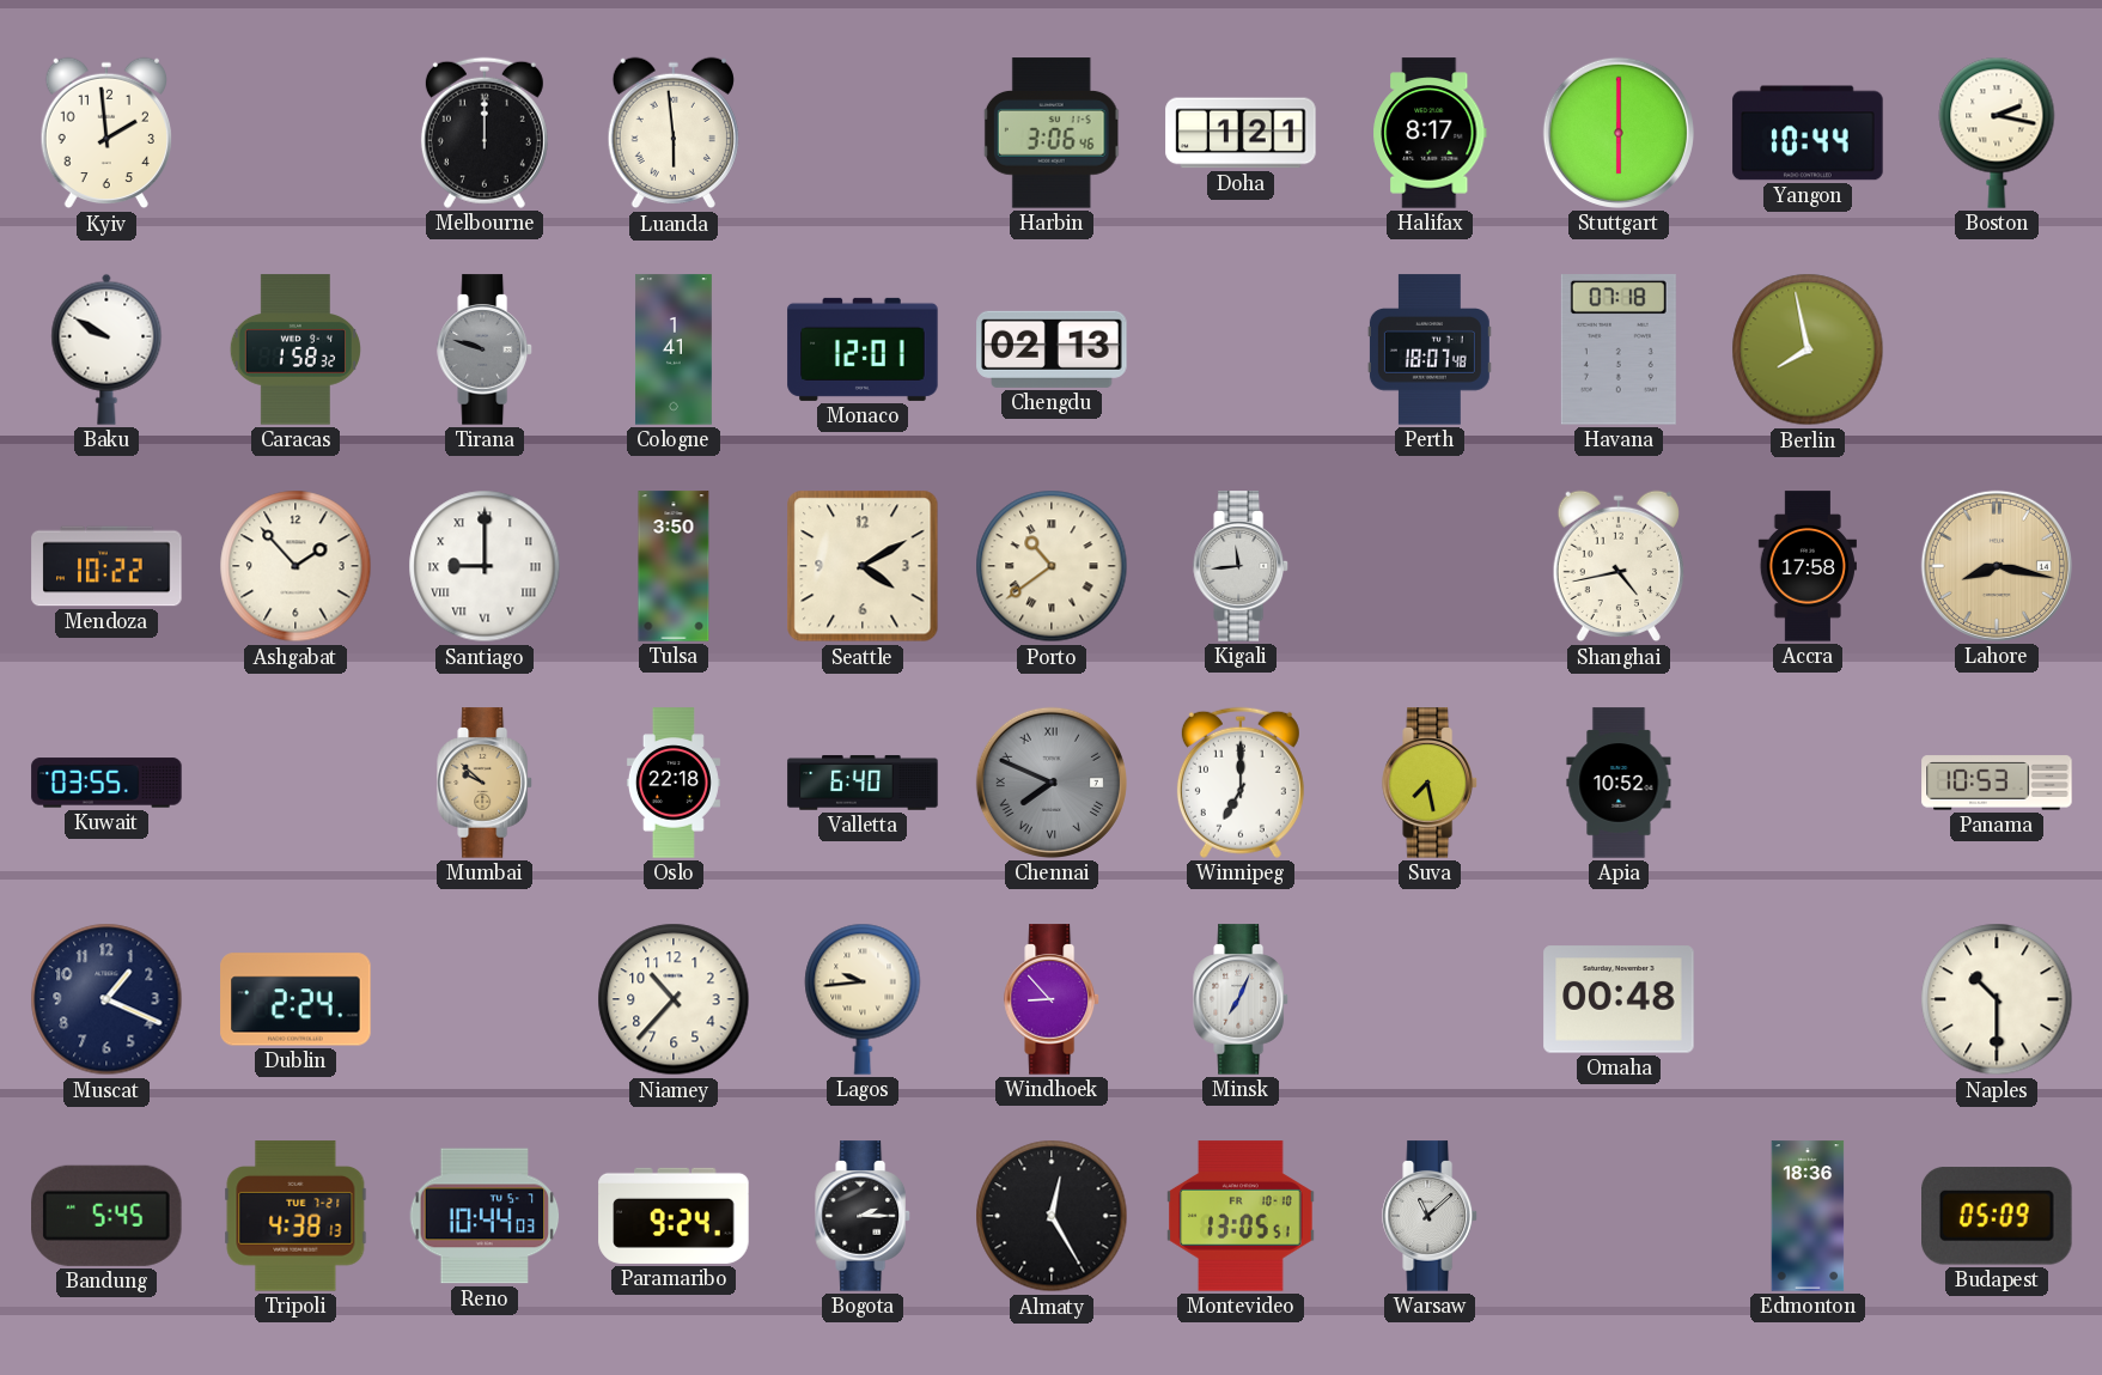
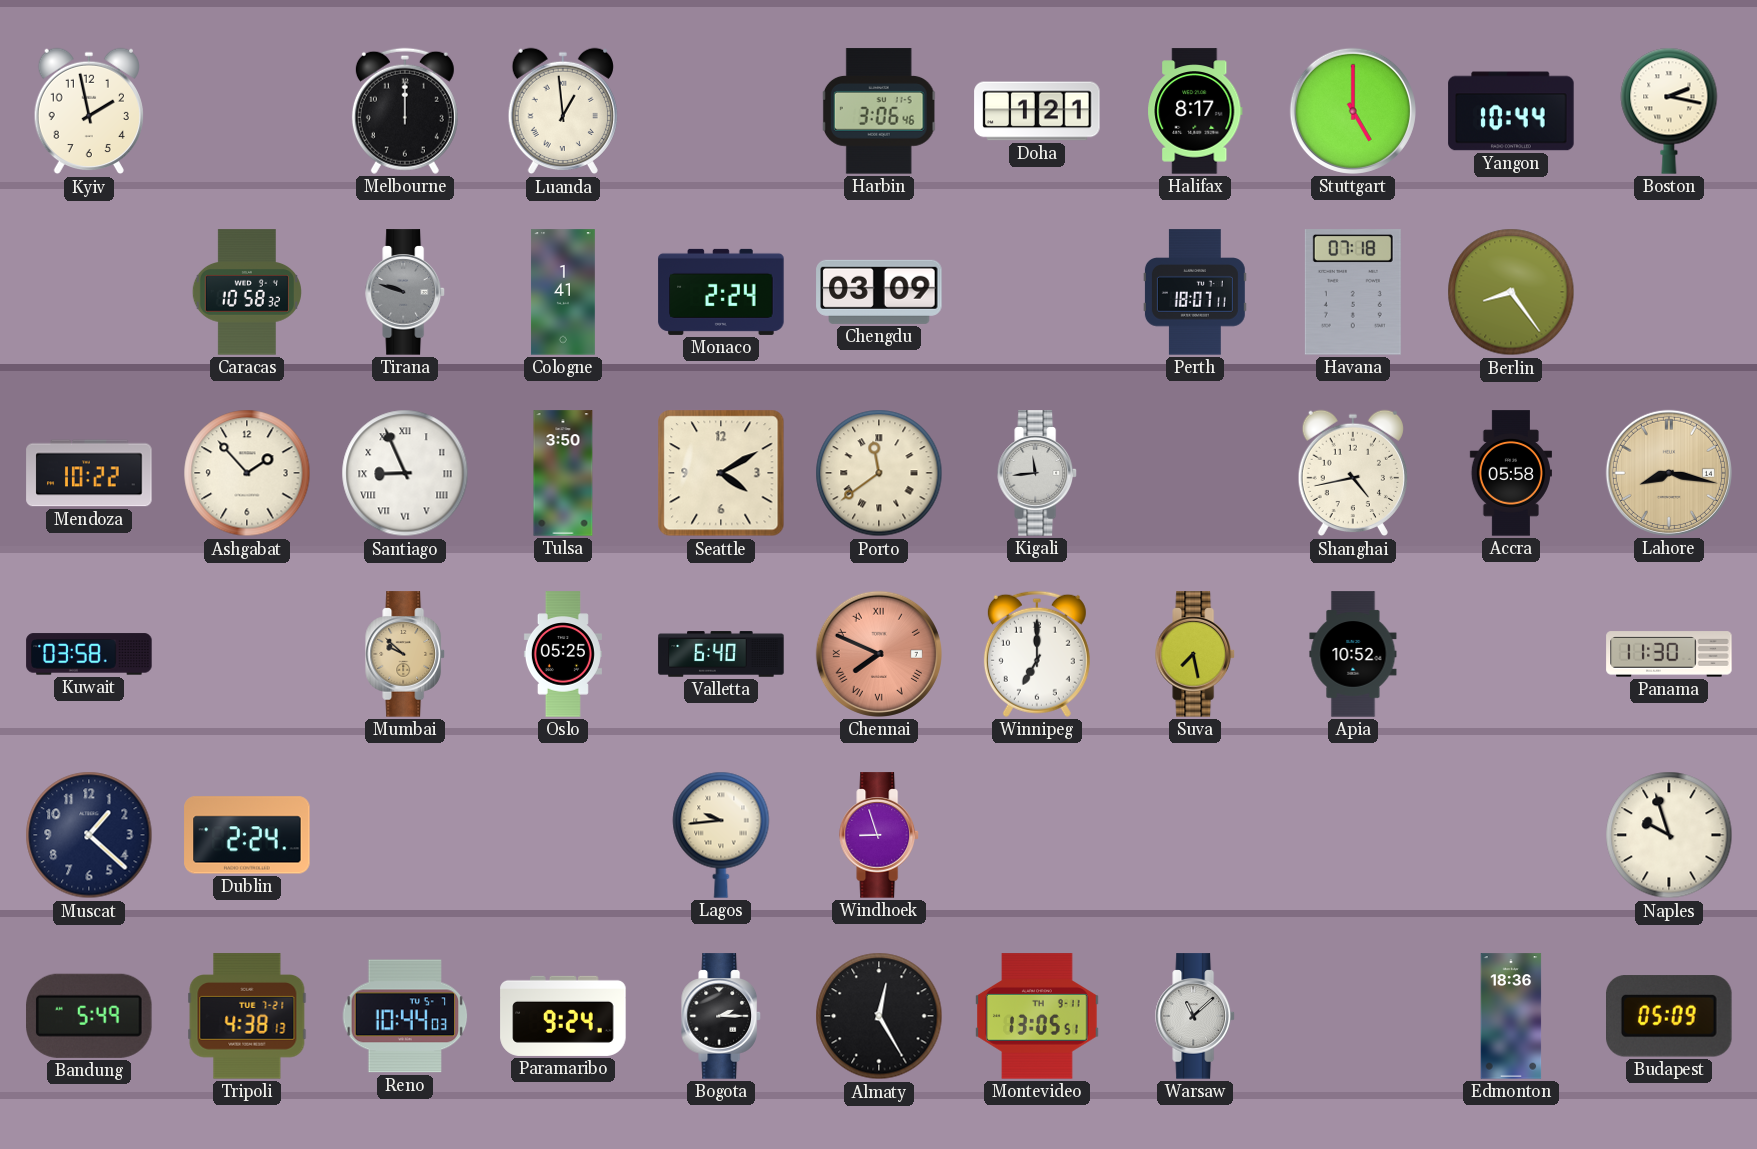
Kyiv: 1:59 -> 1:58
Luanda: 5:59 -> 12:59
Stuttgart: 6:00 -> 5:00
Baku: 9:50 -> none
Caracas: 1:58 -> 10:58
Monaco: 12:01 -> 2:24
Chengdu: 02:13 -> 03:09
Perth: 18:07:48 -> 18:07:11
Berlin: 7:58 -> 8:24
Santiago: 9:00 -> 8:56
Porto: 10:39 -> 11:39
Accra: 17:58 -> 05:58
Kuwait: 03:55 -> 03:58
Oslo: 22:18 -> 05:25
Chennai dial: grey -> salmon
Panama: 10:53 -> 11:30
Muscat: 1:19 -> 1:22
Niamey: 10:37 -> none
Windhoek: 8:53 -> 8:57
Minsk: 7:04 -> none
Omaha: 00:48 -> none
Naples: 10:30 -> 9:57
Bandung: 5:45 -> 5:49
Montevideo date: FR 10-10 -> TH 9-11
